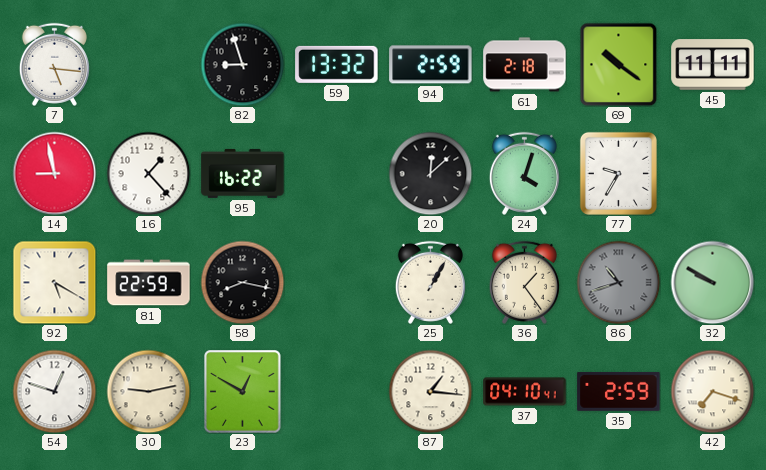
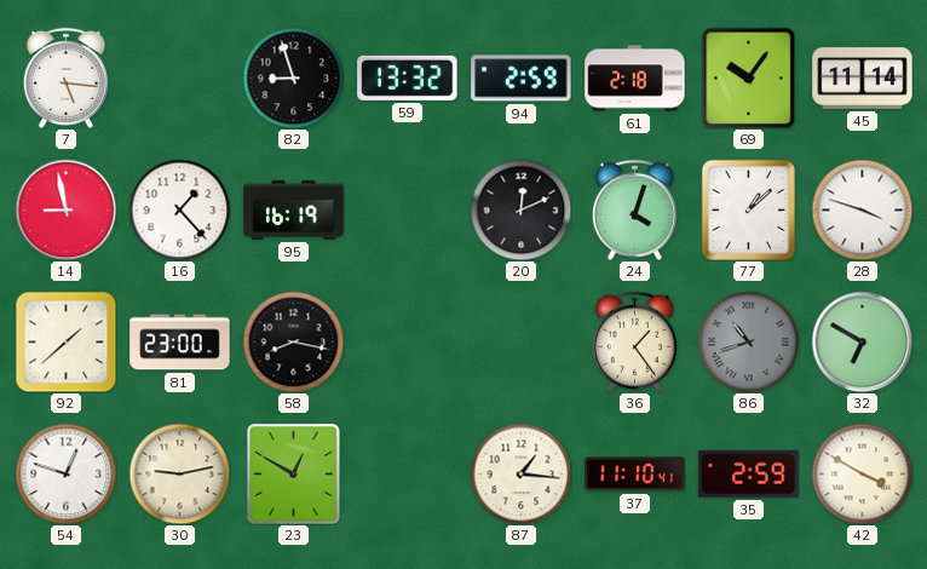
69: 10:21 -> 10:06
45: 11:11 -> 11:14
95: 16:22 -> 16:19
20: 12:08 -> 12:11
77: 9:35 -> 1:08
28: none -> 3:48
92: 5:20 -> 1:38
81: 22:59 -> 23:00
25: 1:05 -> none
32: 9:50 -> 6:50
37: 04:10 -> 11:10
42: 7:18 -> 3:50
